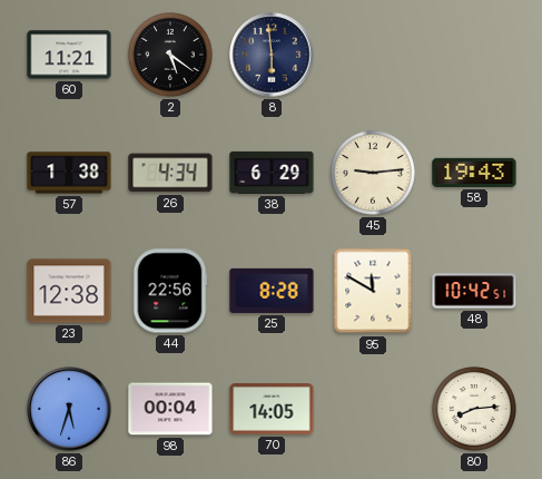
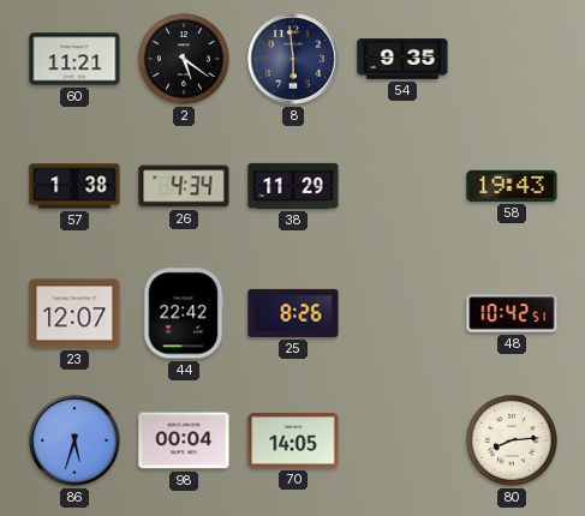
54: none -> 9:35
38: 6:29 -> 11:29
45: 9:14 -> none
23: 12:38 -> 12:07
44: 22:56 -> 22:42
25: 8:28 -> 8:26
95: 11:50 -> none
